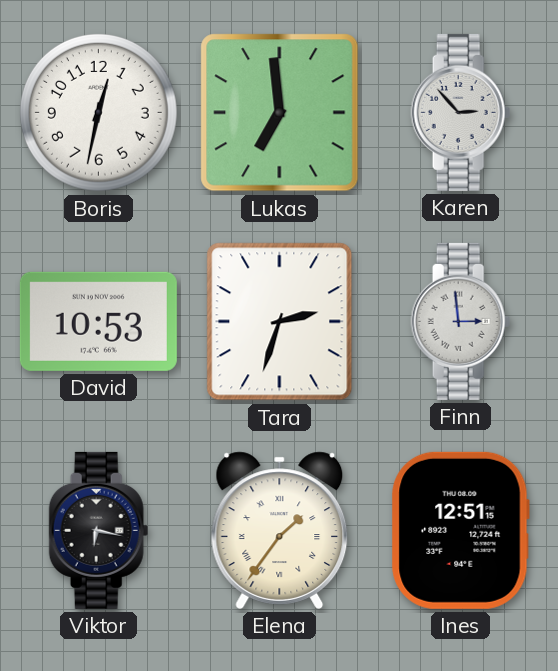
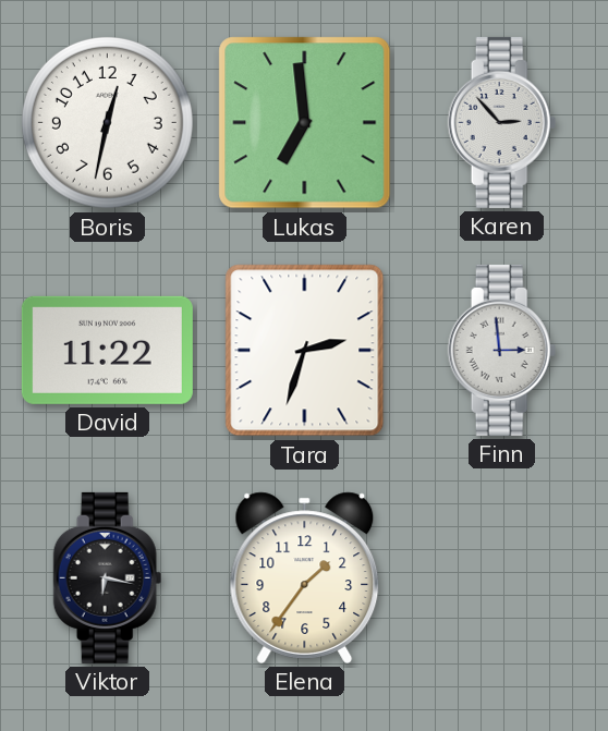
David: 10:53 -> 11:22
Elena numerals: Roman -> Arabic
Ines: 12:51 -> none
